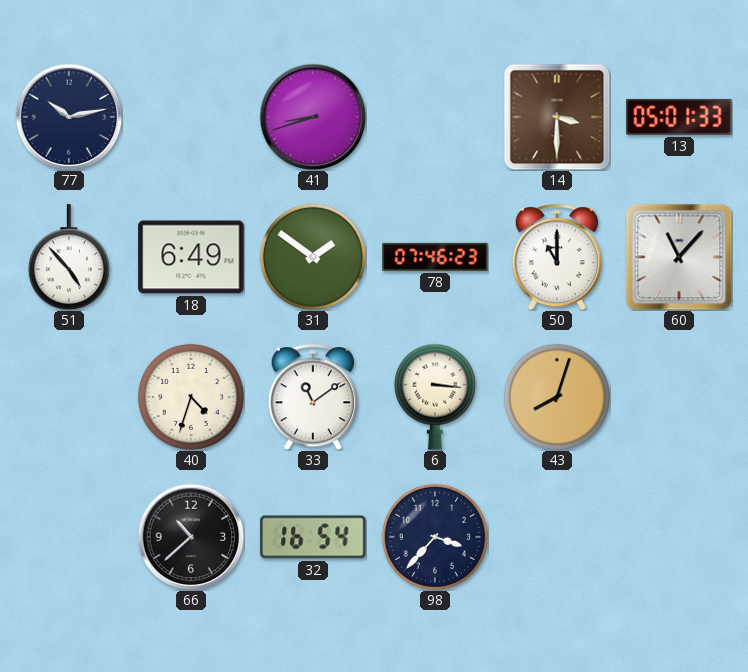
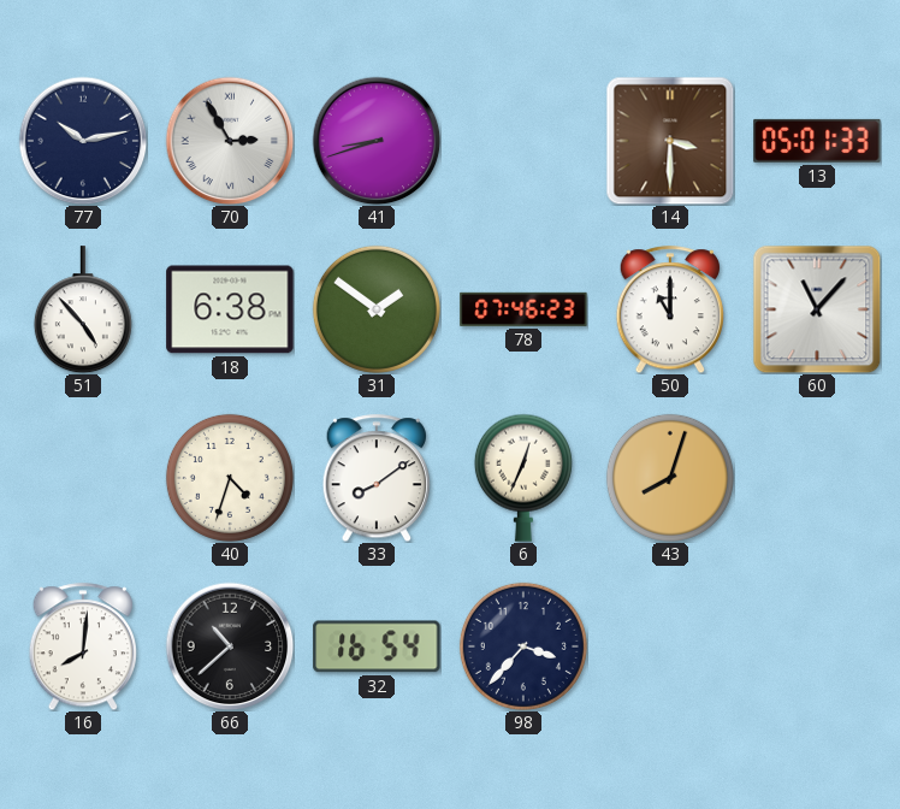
70: none -> 2:55
18: 6:49 -> 6:38
33: 11:09 -> 8:09
6: 3:16 -> 12:34
16: none -> 8:01
